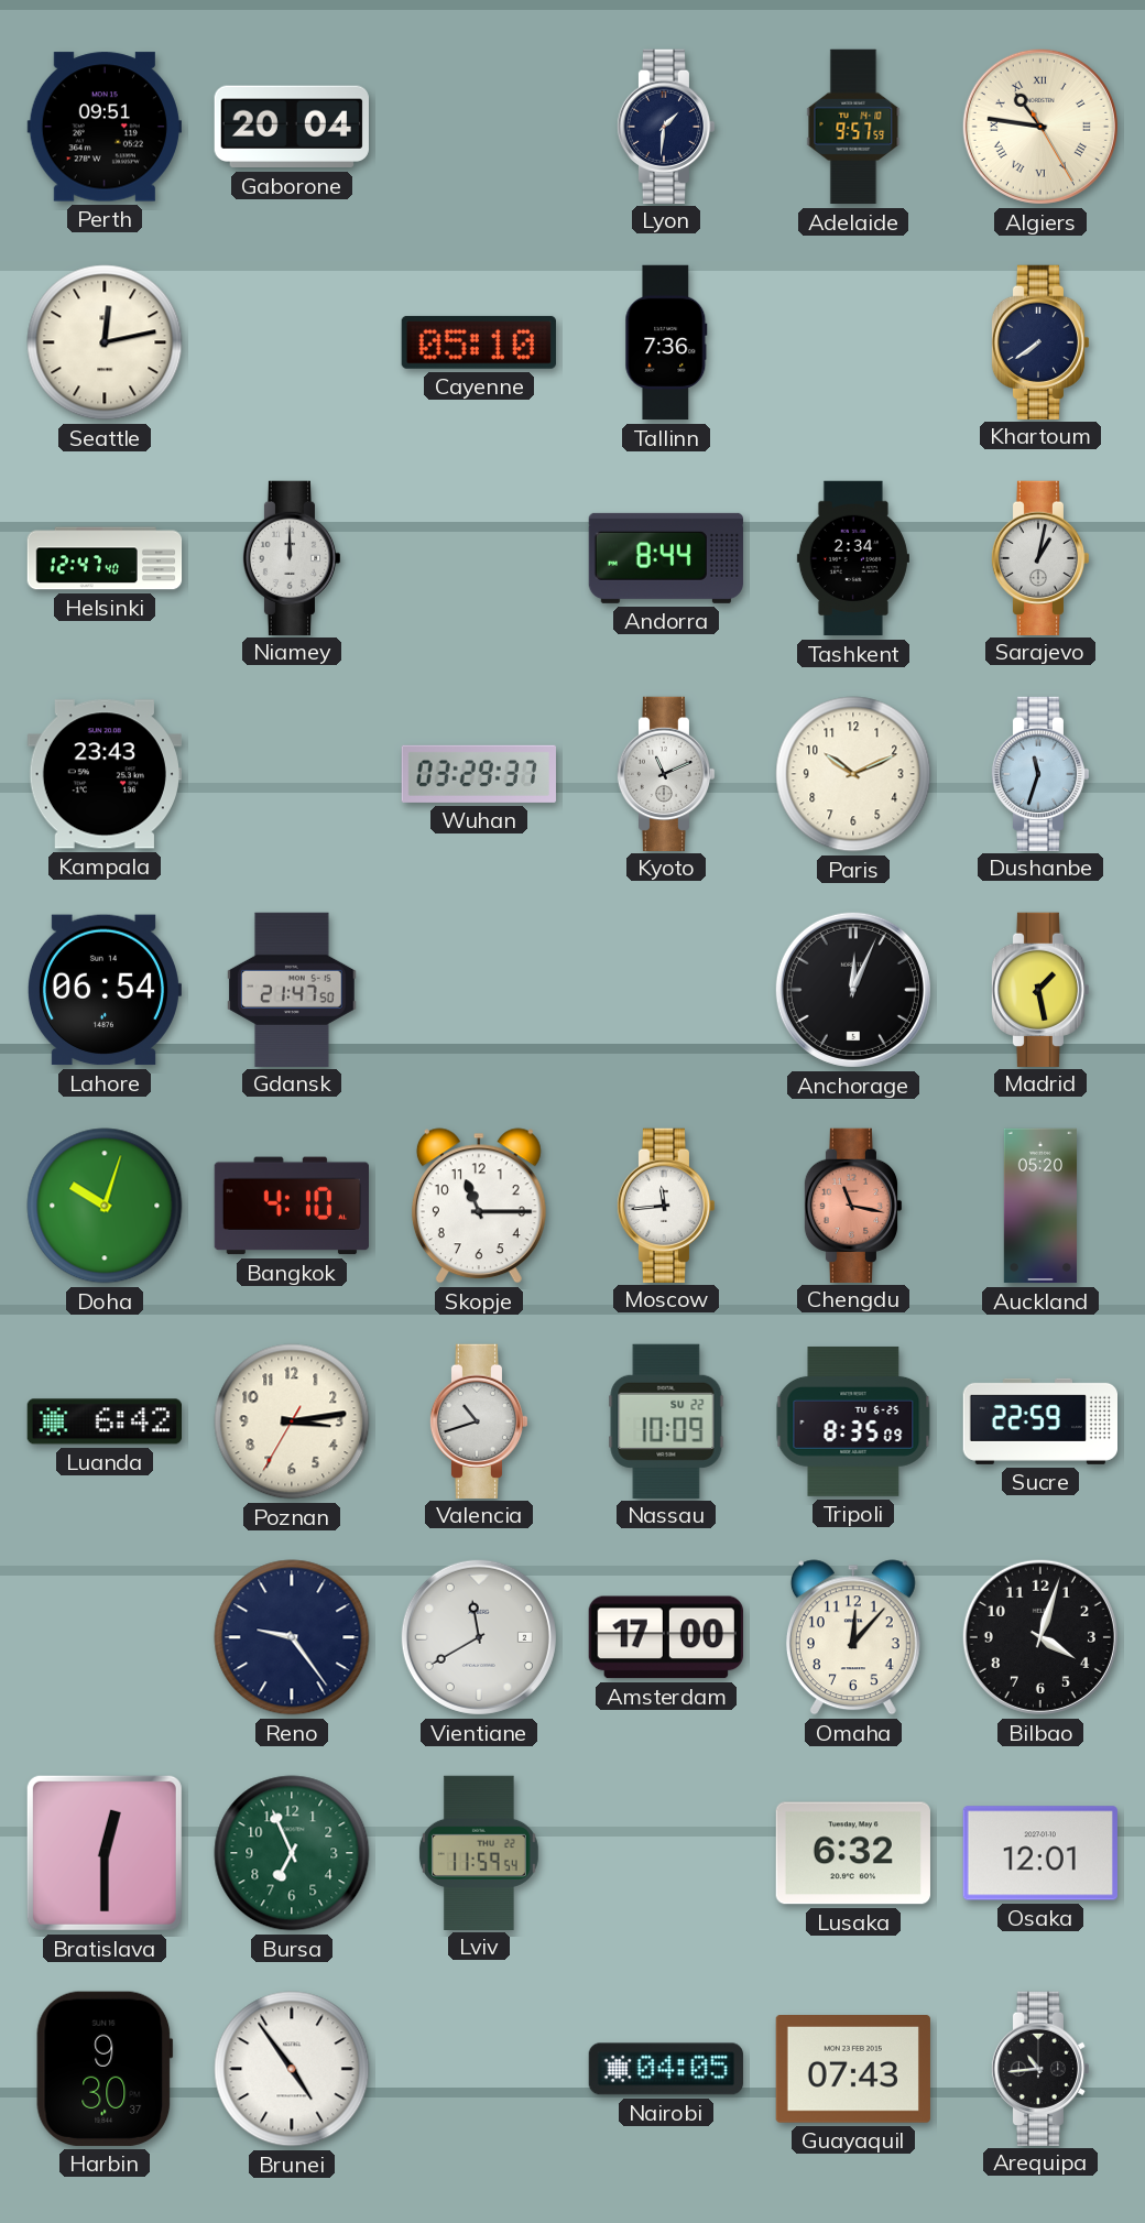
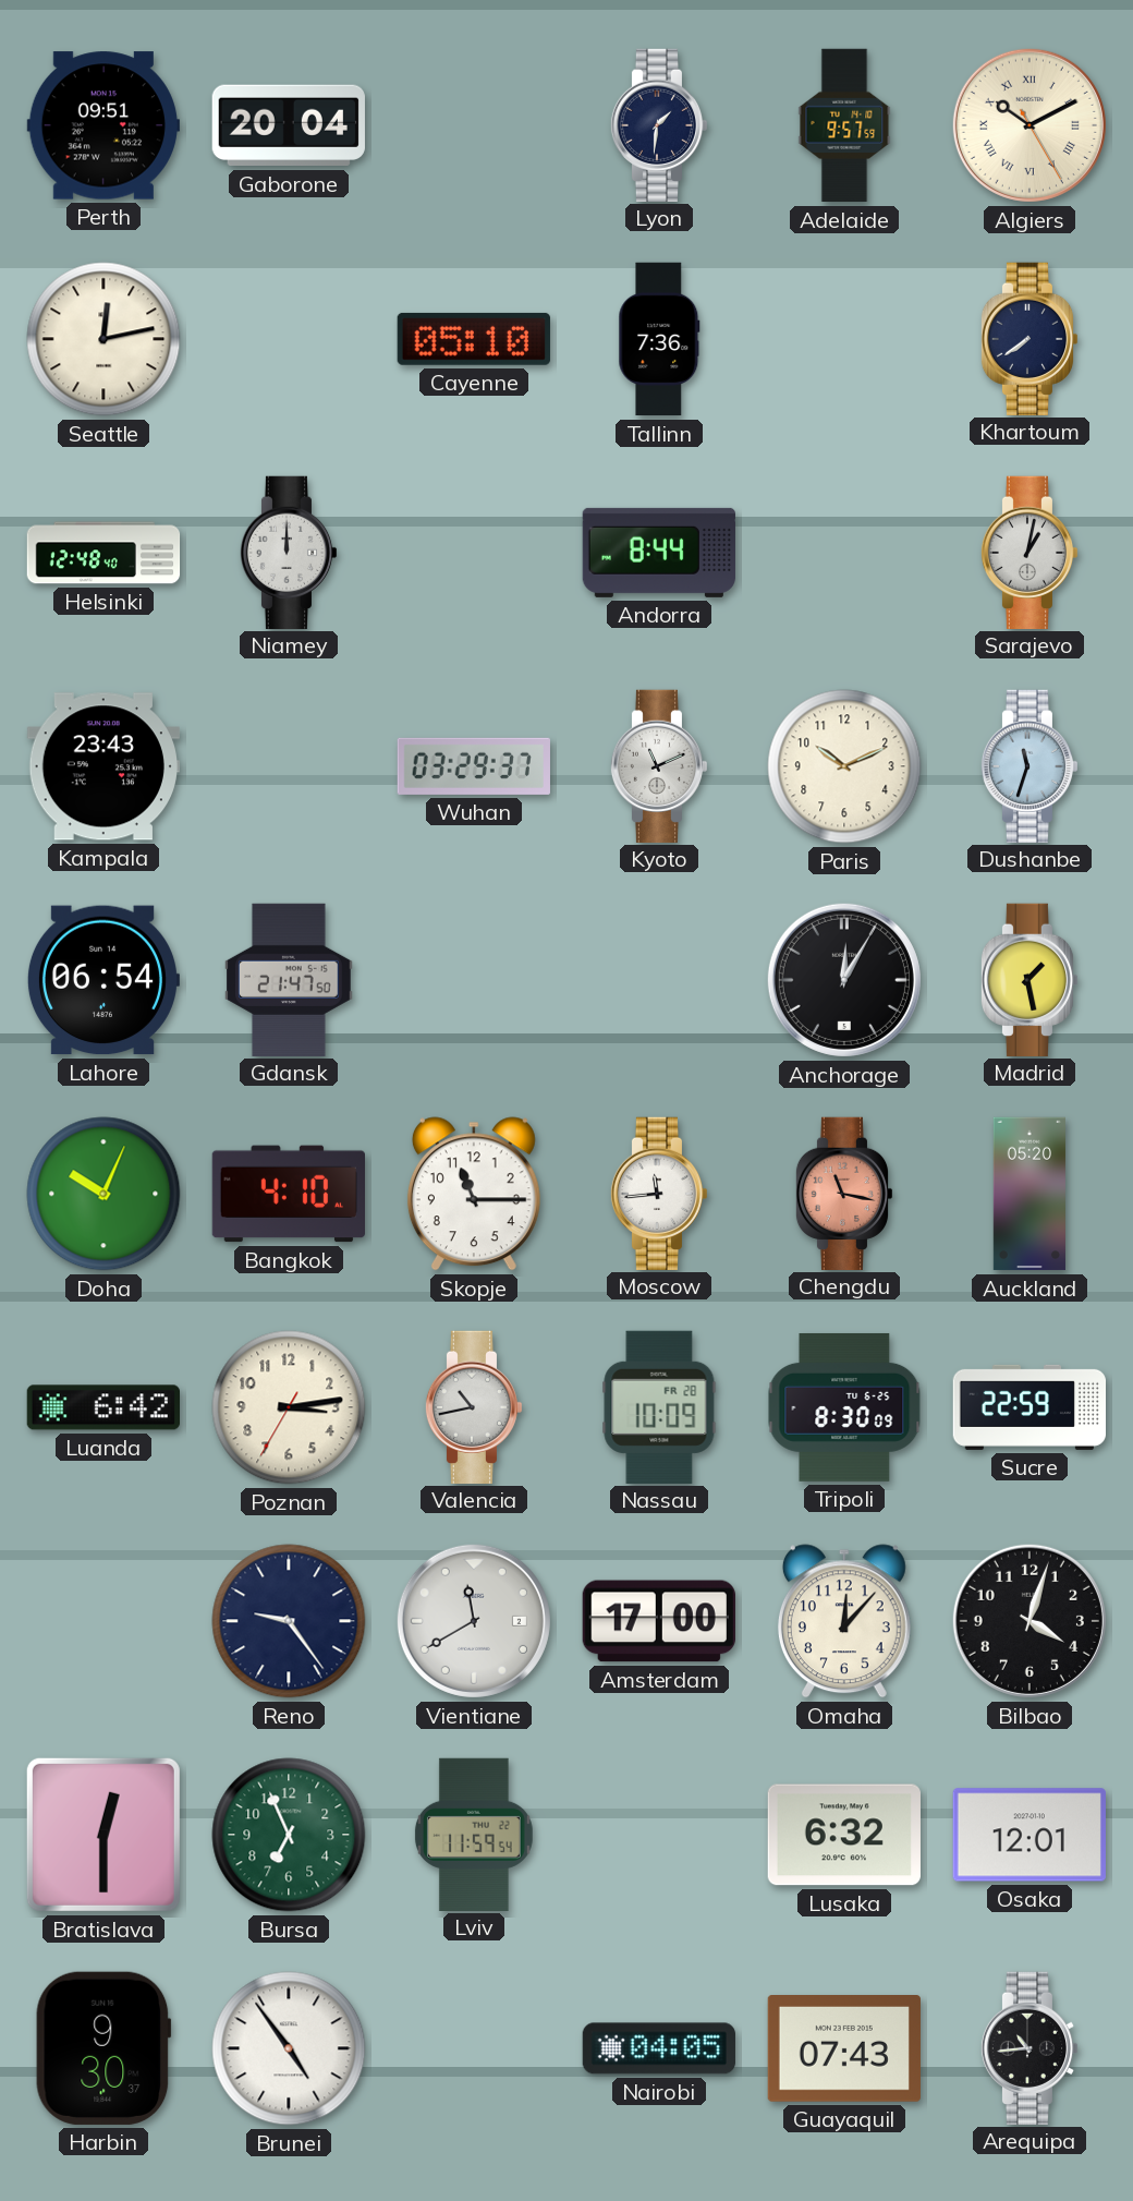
Algiers: 10:46 -> 10:10
Helsinki: 12:47 -> 12:48
Tashkent: 2:34 -> none
Anchorage: 12:04 -> 12:05
Doha: 10:03 -> 10:04
Valencia: 10:42 -> 10:43
Nassau date: SU 22 -> FR 28
Tripoli: 8:35 -> 8:30
